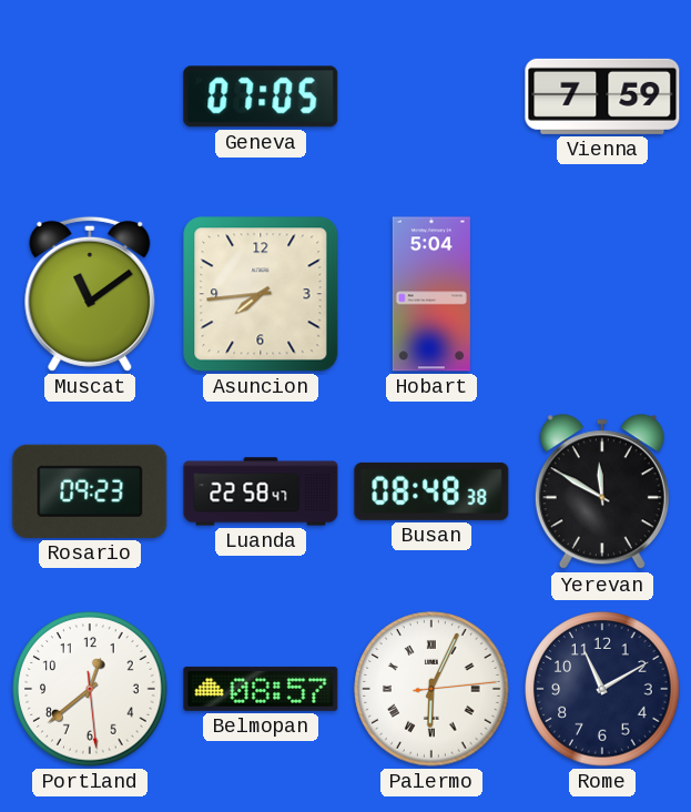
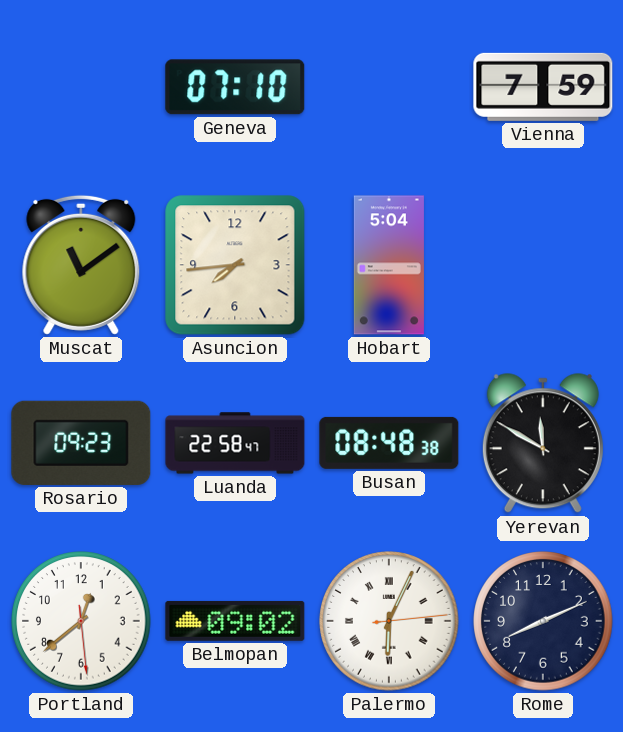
Geneva: 07:05 -> 07:10
Belmopan: 08:57 -> 09:02
Rome: 11:10 -> 8:11
